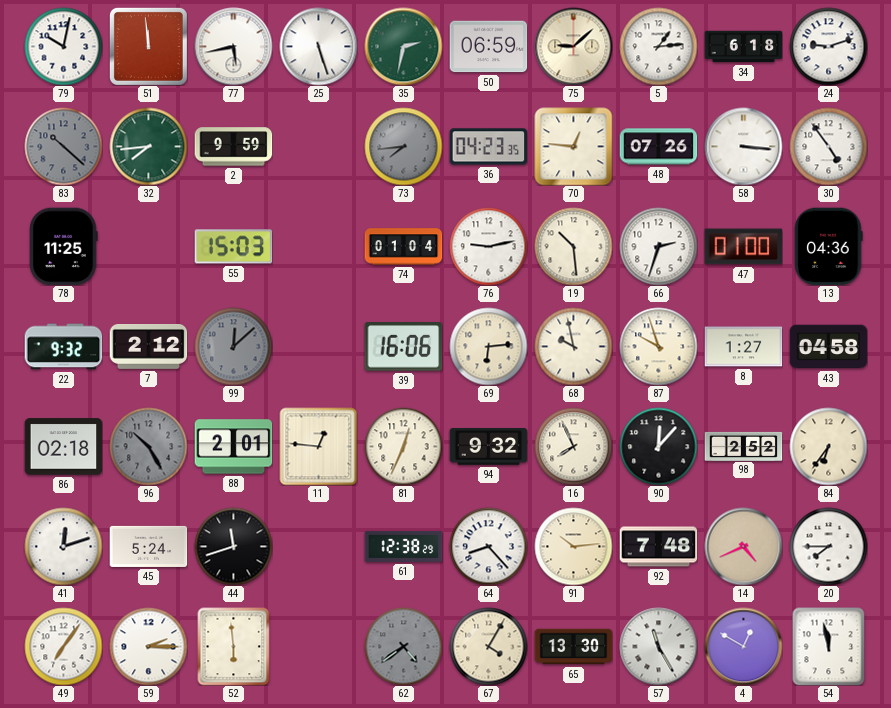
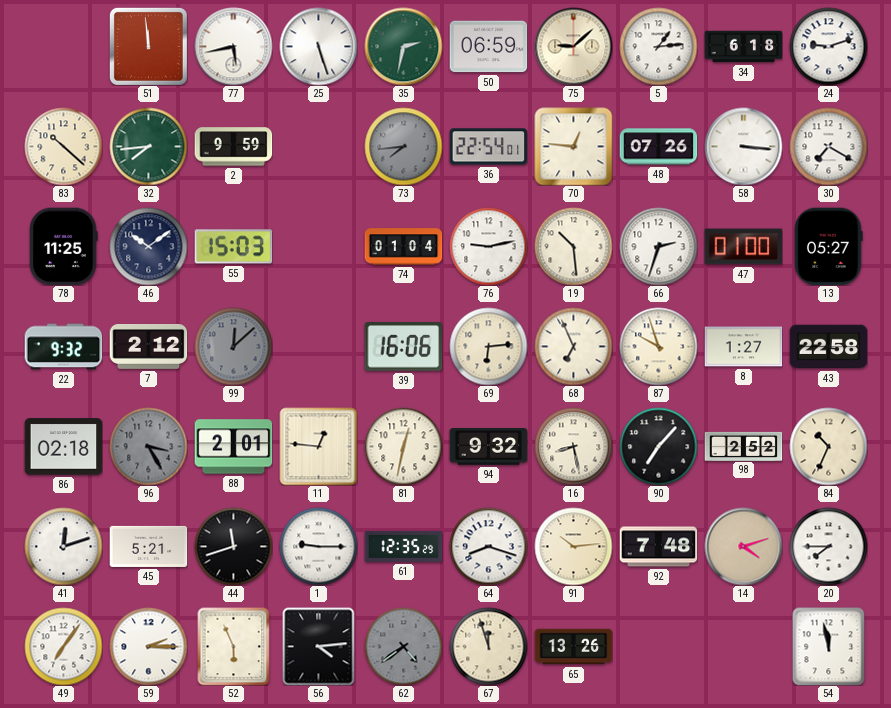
79: 10:02 -> none
83 dial: grey -> cream
36: 04:23 -> 22:54
30: 4:54 -> 7:20
46: none -> 10:09
13: 04:36 -> 05:27
68: 9:58 -> 6:56
43: 04:58 -> 22:58
96: 10:25 -> 3:25
81: 12:34 -> 12:32
16: 7:56 -> 8:28
90: 12:07 -> 7:07
84: 6:36 -> 10:34
45: 5:24 -> 5:21
1: none -> 9:15
61: 12:38 -> 12:35
64: 8:23 -> 8:18
14: 4:41 -> 4:12
52: 5:59 -> 5:56
56: none -> 4:14
67: 4:05 -> 11:57
65: 13:30 -> 13:26
57: 11:25 -> none
4: 12:50 -> none
